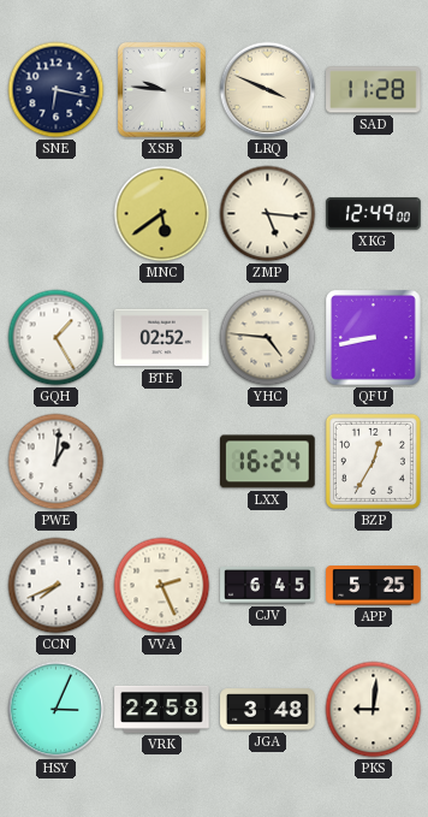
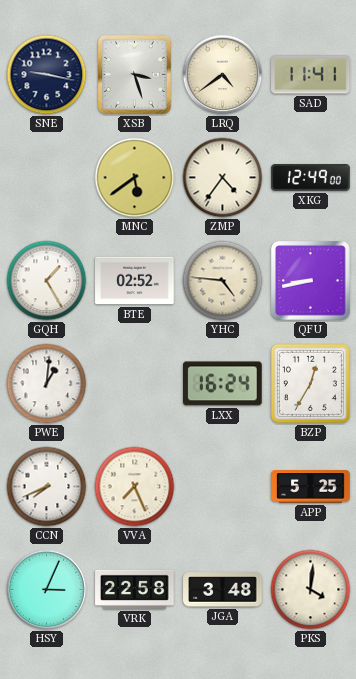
SNE: 6:17 -> 9:17
XSB: 9:46 -> 3:27
LRQ: 3:49 -> 4:39
SAD: 11:28 -> 11:41
ZMP: 5:16 -> 4:36
VVA: 2:26 -> 7:26
CJV: 6:45 -> none
PKS: 9:01 -> 4:01
